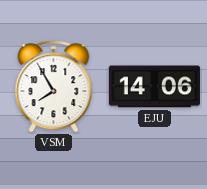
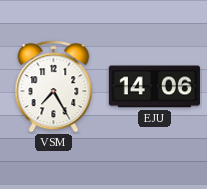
VSM: 7:55 -> 7:25
